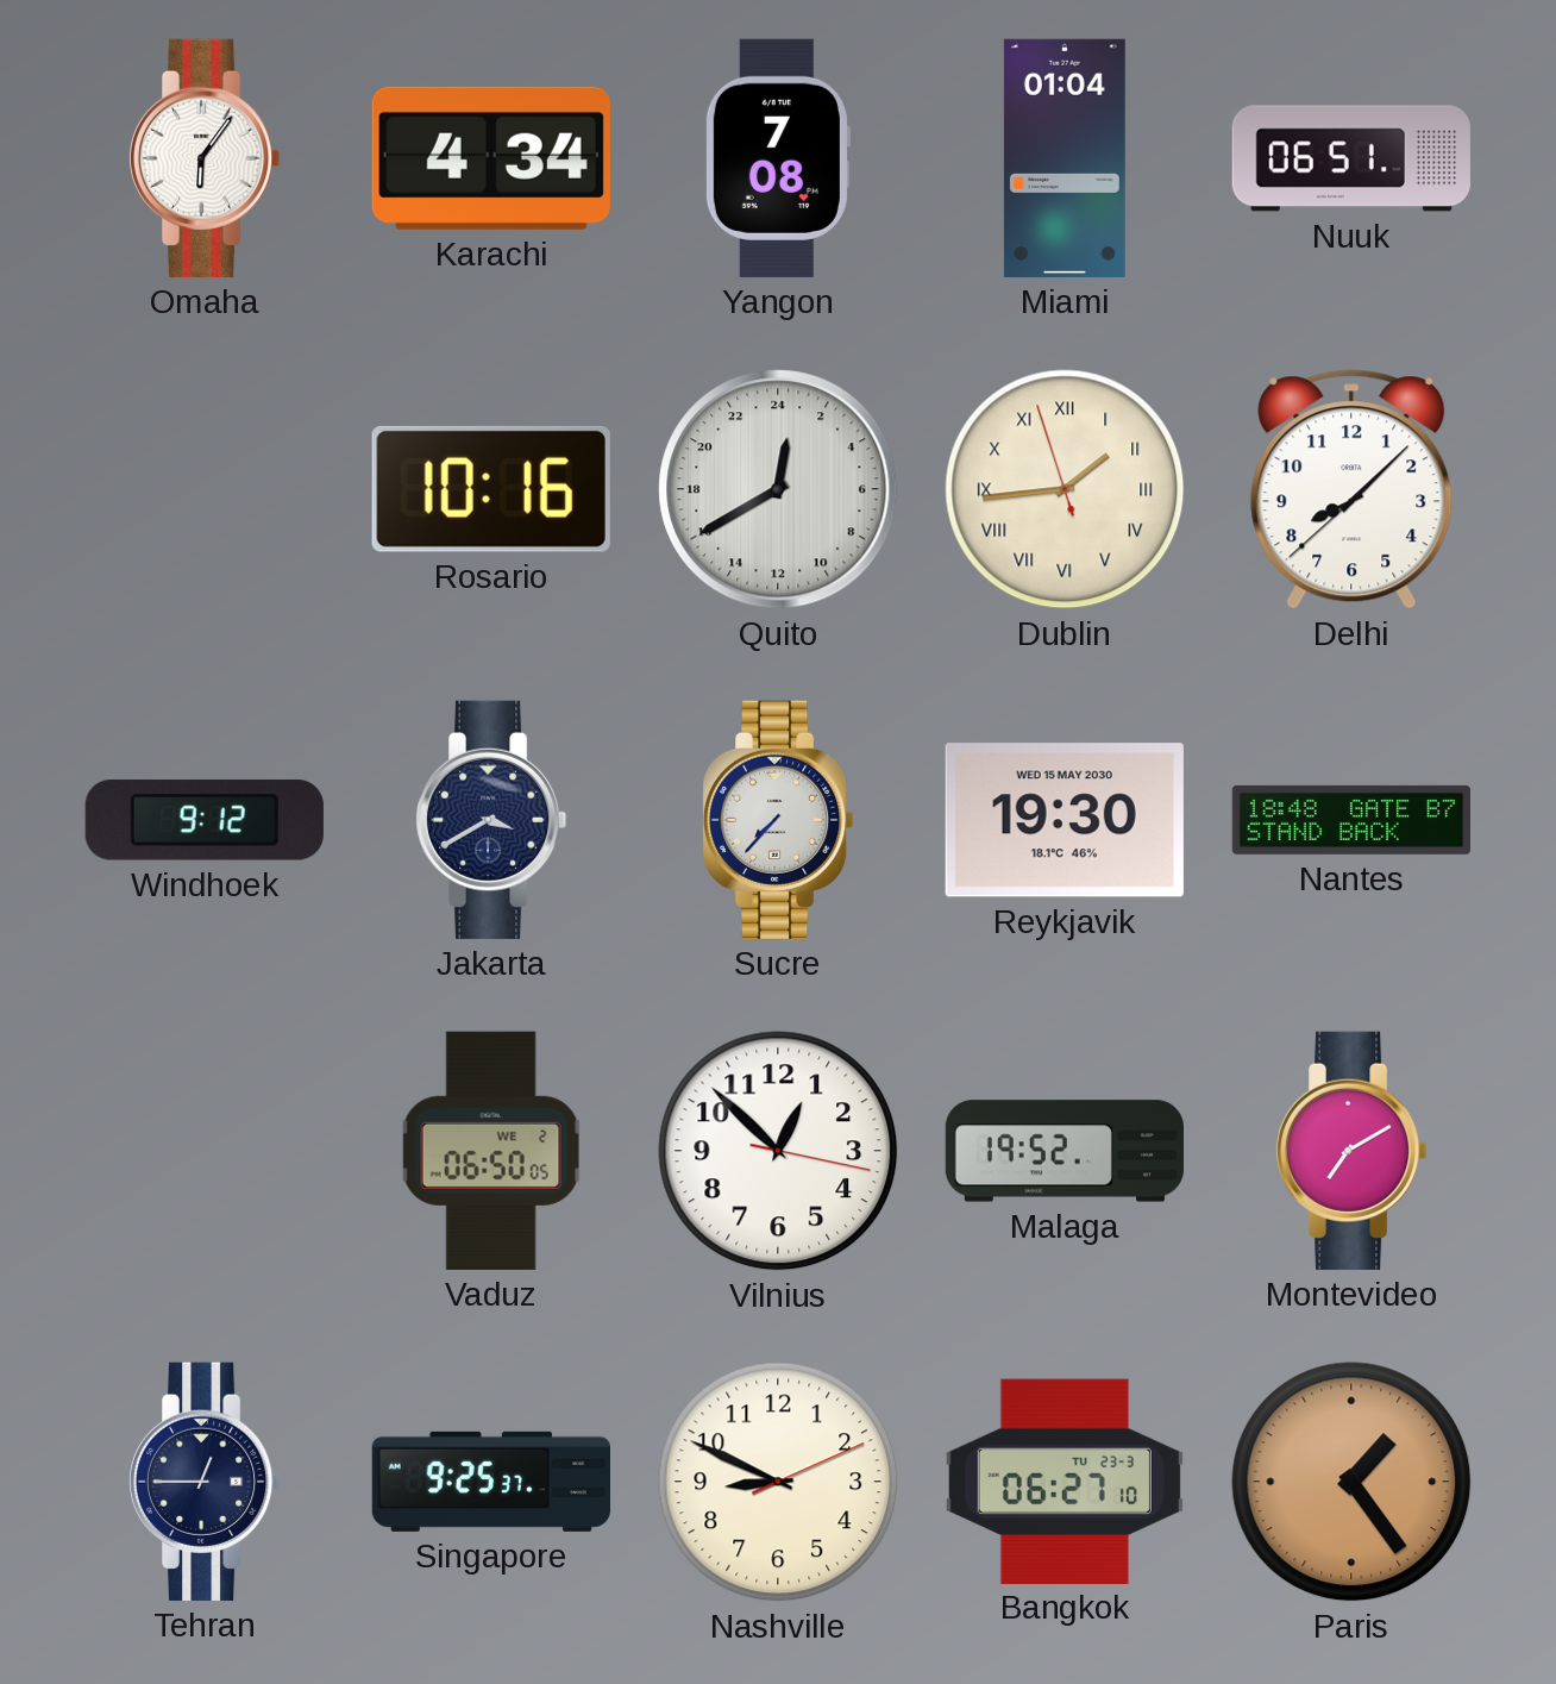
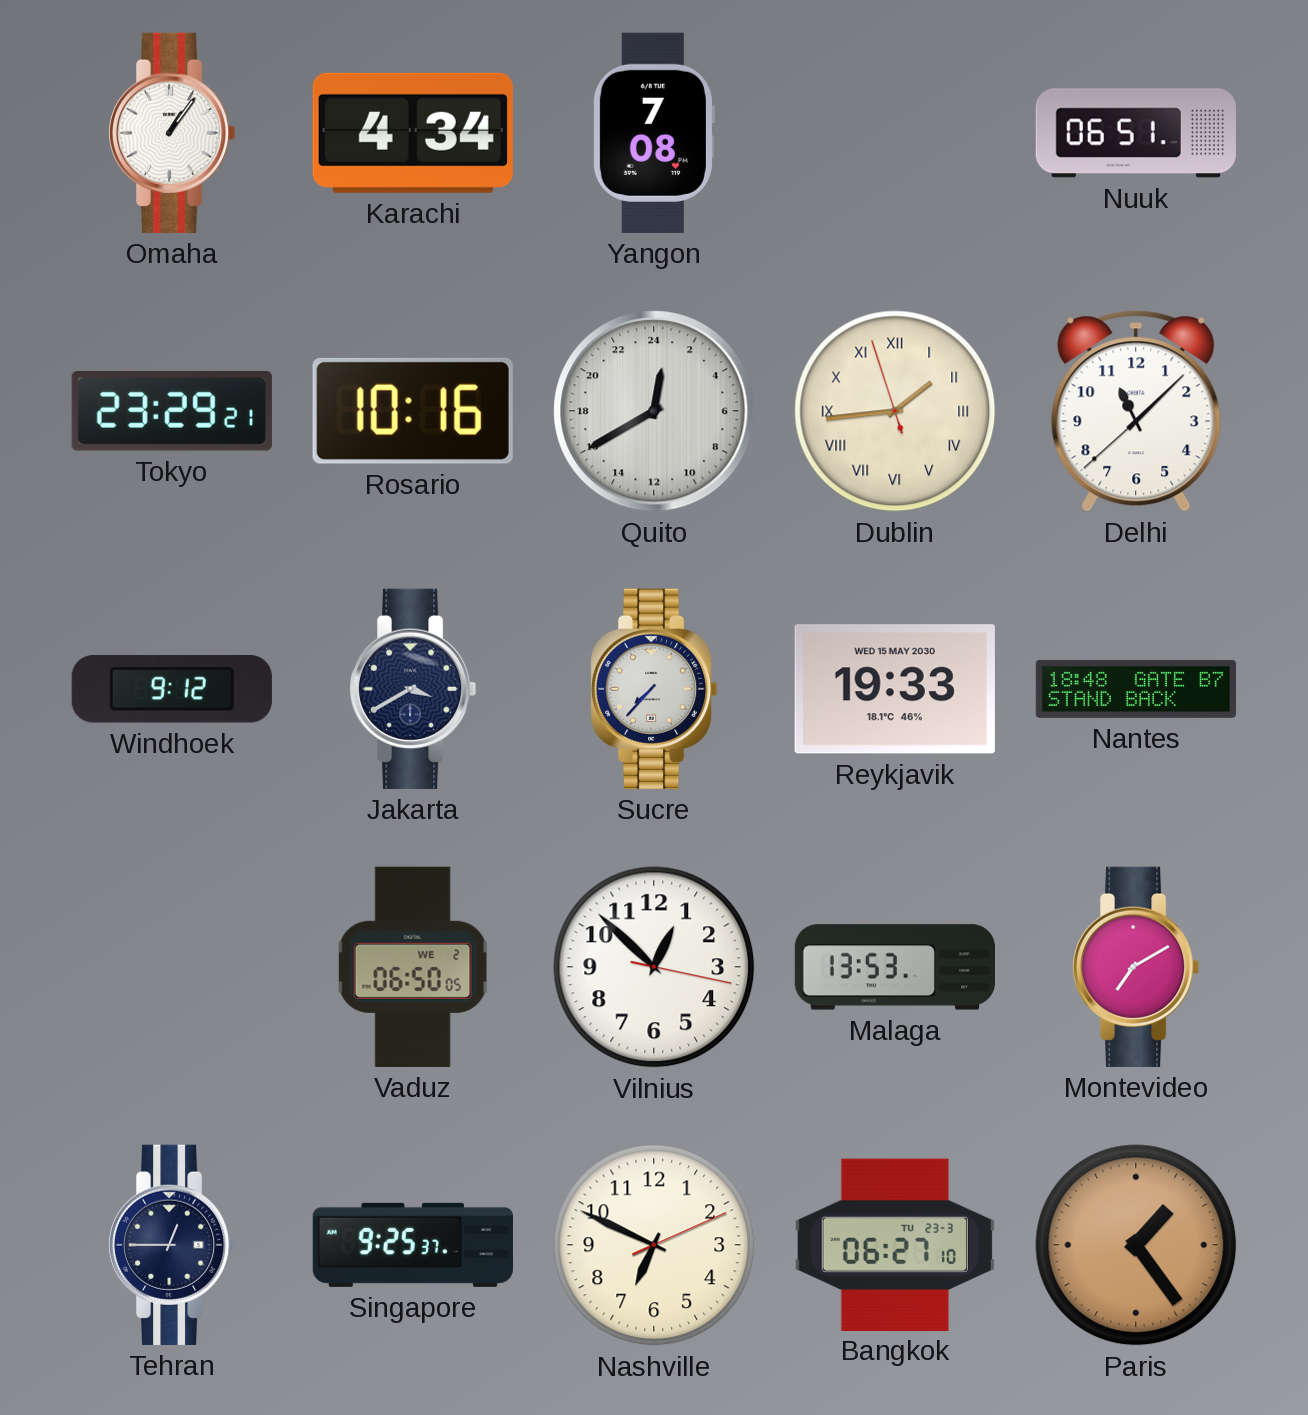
Omaha: 6:06 -> 1:06
Miami: 01:04 -> none
Tokyo: none -> 23:29
Delhi: 8:07 -> 11:07
Reykjavik: 19:30 -> 19:33
Malaga: 19:52 -> 13:53
Nashville: 8:49 -> 6:49
